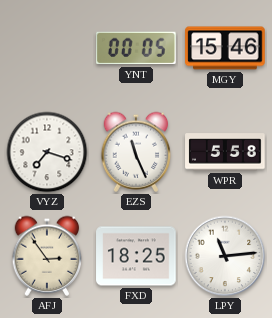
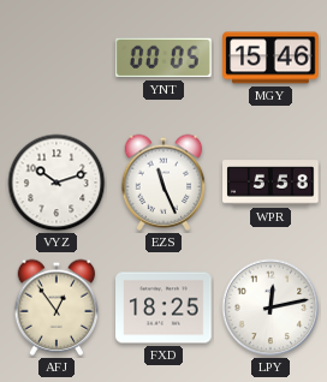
VYZ: 7:18 -> 10:12
AFJ: 2:54 -> 12:54
LPY: 11:14 -> 12:13
